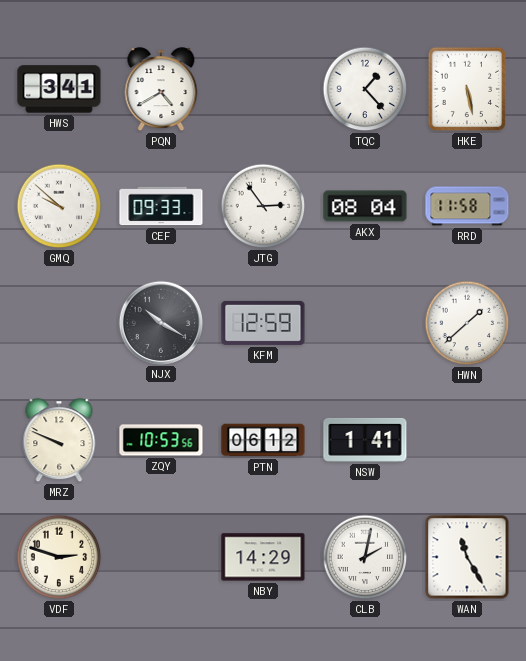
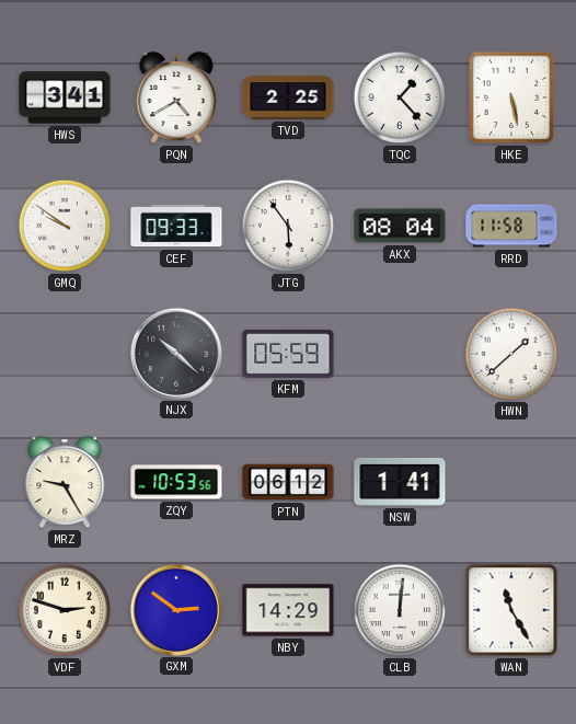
TVD: none -> 2:25
GMQ: 9:52 -> 9:51
JTG: 2:54 -> 5:54
NJX: 10:20 -> 10:22
KFM: 12:59 -> 05:59
MRZ: 9:49 -> 9:25
GXM: none -> 2:51
CLB: 2:02 -> 12:01
